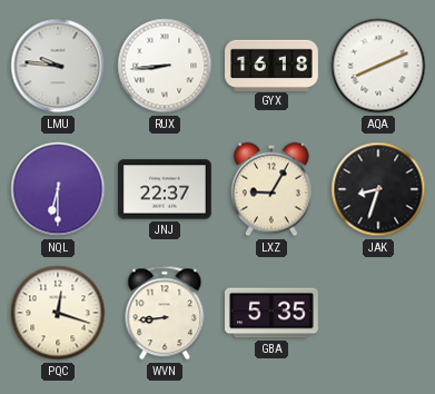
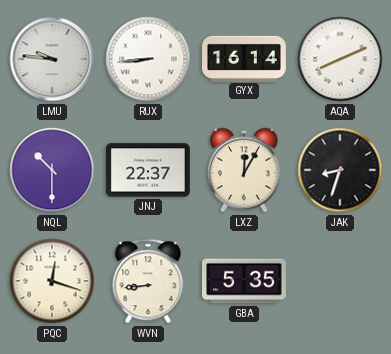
GYX: 16:18 -> 16:14
NQL: 6:30 -> 10:30
LXZ: 9:05 -> 12:05
